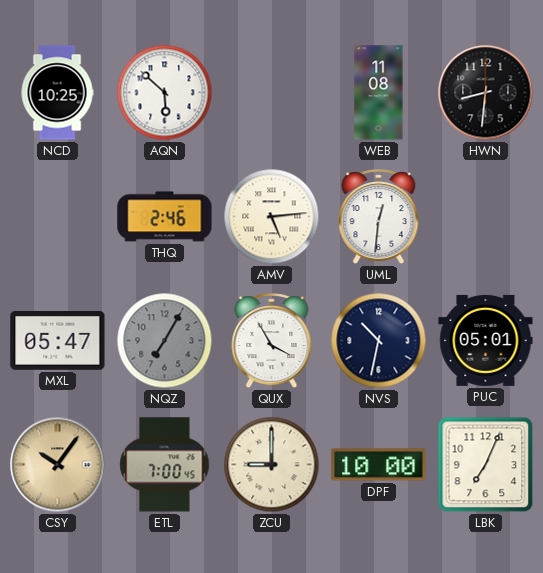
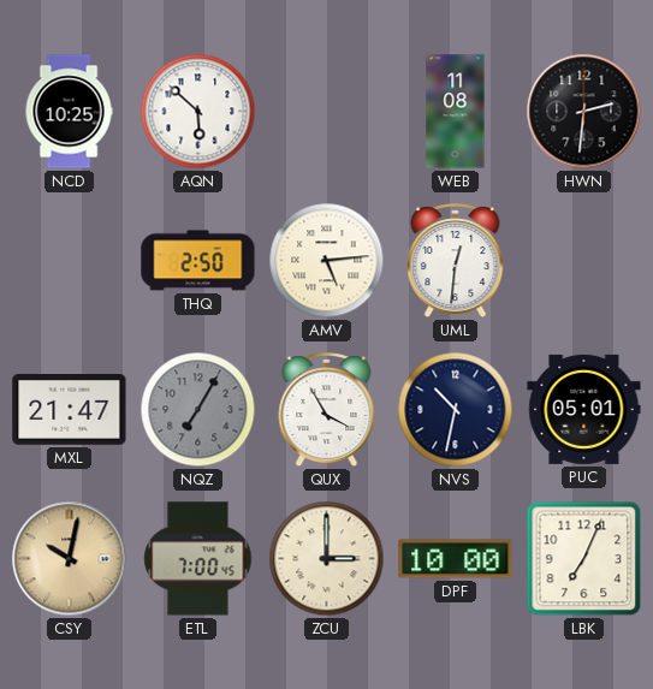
HWN: 8:31 -> 2:31
THQ: 2:46 -> 2:50
MXL: 05:47 -> 21:47
CSY: 10:06 -> 10:02
ZCU: 9:00 -> 3:00
